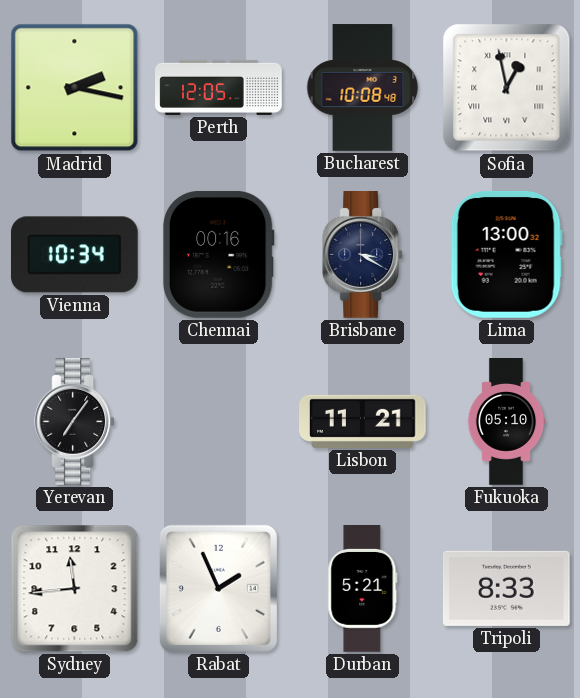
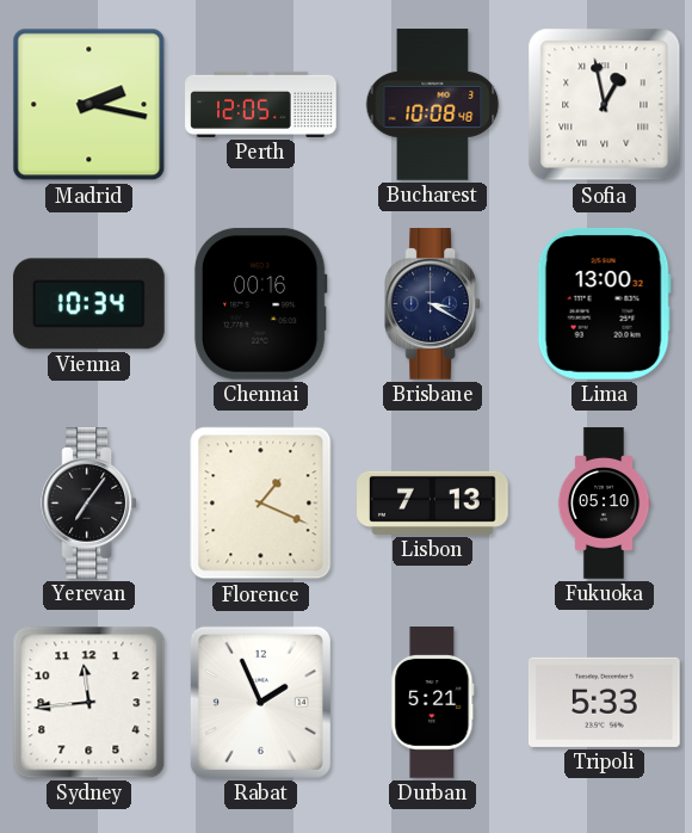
Florence: none -> 1:19
Lisbon: 11:21 -> 7:13
Tripoli: 8:33 -> 5:33
